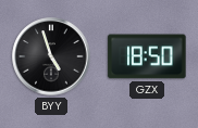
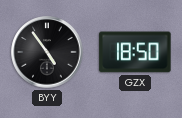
BYY: 4:57 -> 4:54
